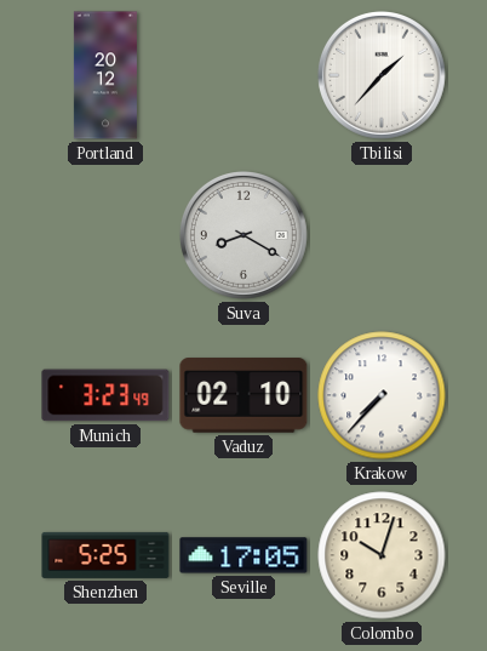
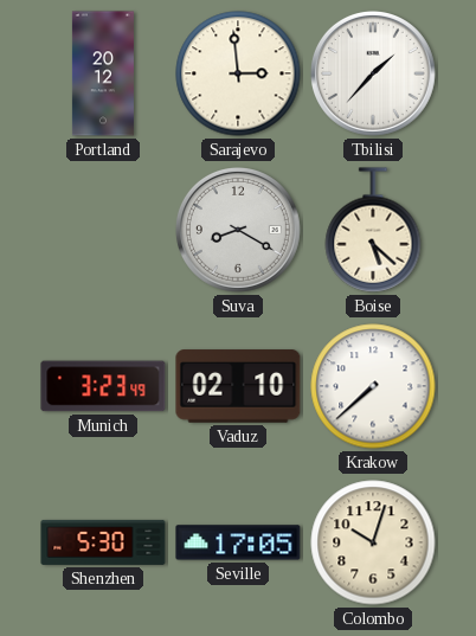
Sarajevo: none -> 2:59
Boise: none -> 5:22
Krakow: 7:37 -> 7:38
Shenzhen: 5:25 -> 5:30
